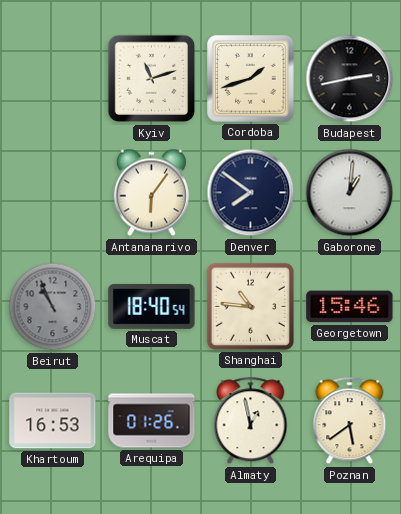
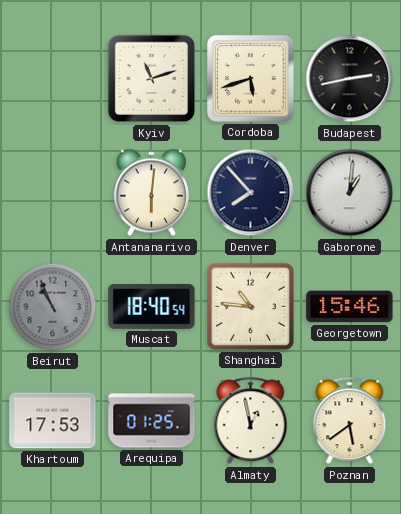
Cordoba: 1:42 -> 5:42
Antananarivo: 6:06 -> 6:01
Denver: 7:51 -> 7:53
Khartoum: 16:53 -> 17:53
Arequipa: 01:26 -> 01:25
